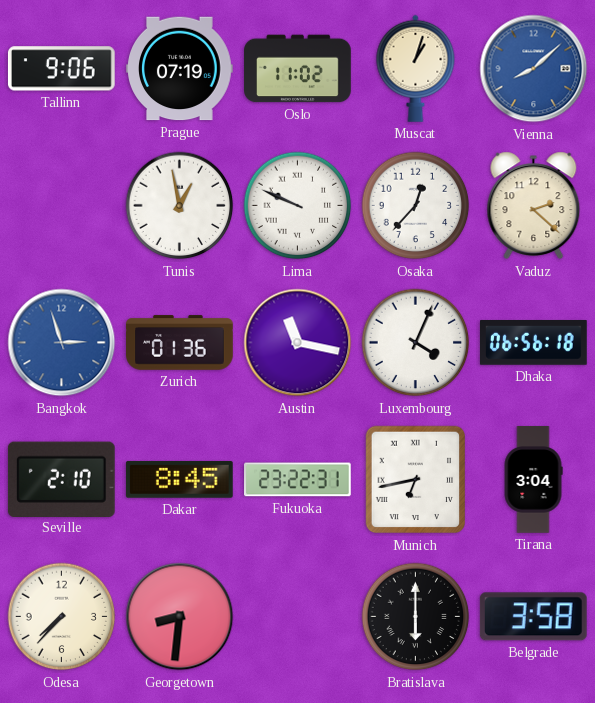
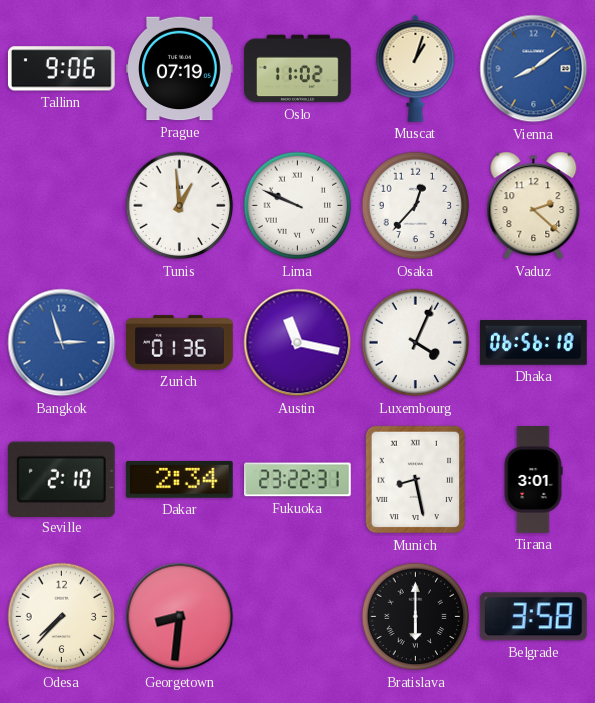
Vienna: 8:08 -> 8:09
Tunis: 12:58 -> 12:59
Dakar: 8:45 -> 2:34
Munich: 6:43 -> 8:28
Tirana: 3:04 -> 3:01
